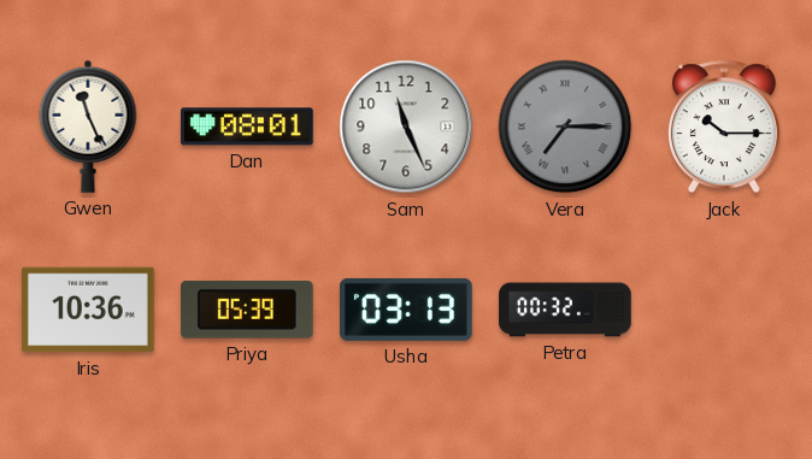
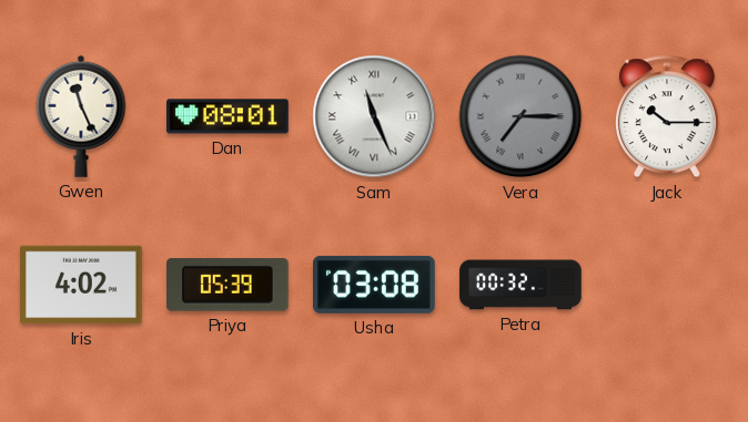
Sam numerals: Arabic -> Roman
Iris: 10:36 -> 4:02
Usha: 03:13 -> 03:08
